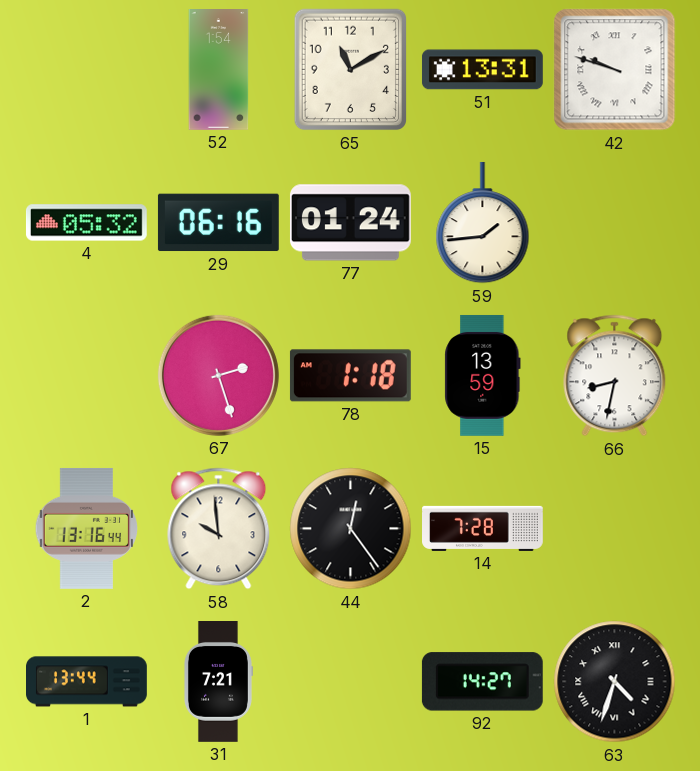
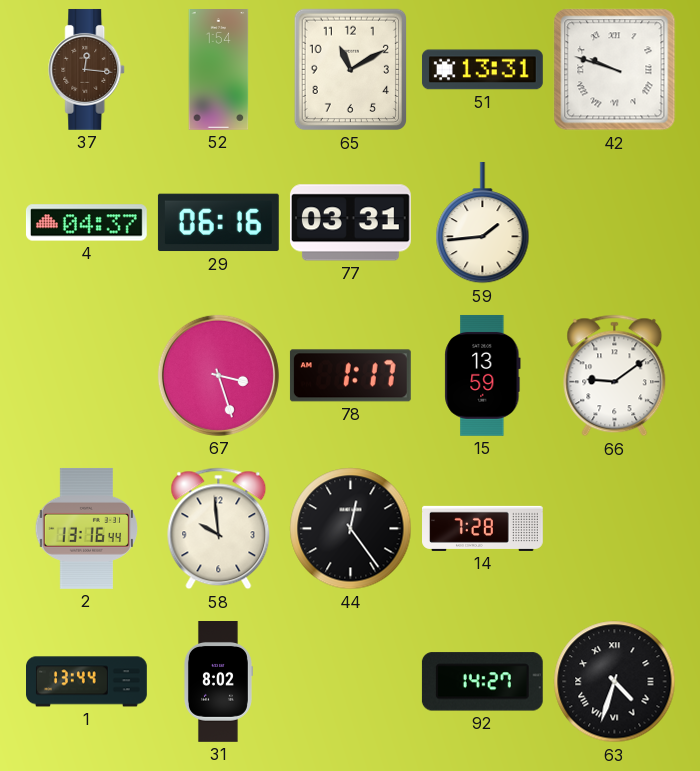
37: none -> 12:16
4: 05:32 -> 04:37
77: 01:24 -> 03:31
67: 2:27 -> 3:27
78: 1:18 -> 1:17
66: 8:32 -> 9:09
31: 7:21 -> 8:02
